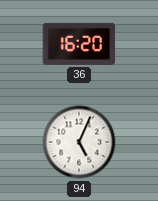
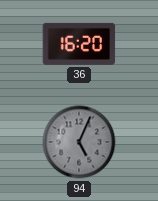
94 dial: white -> grey
